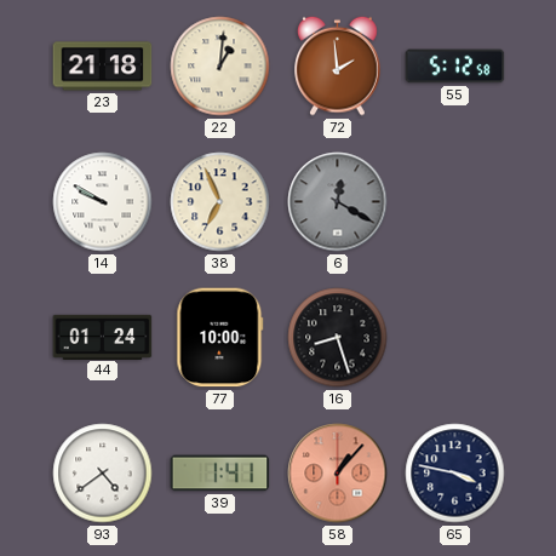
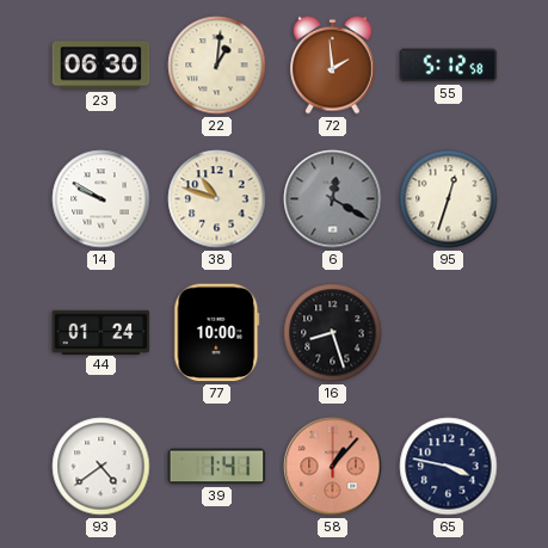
23: 21:18 -> 06:30
38: 6:56 -> 10:48
95: none -> 12:33
